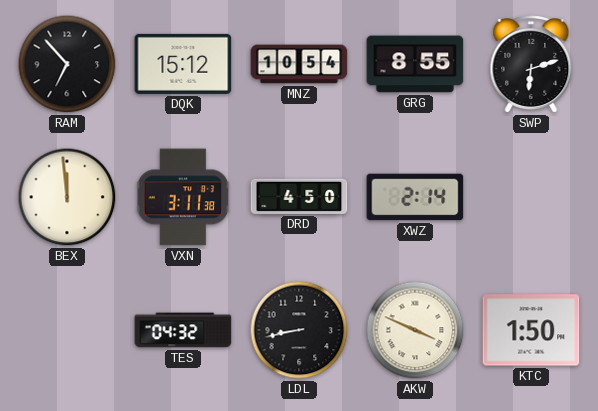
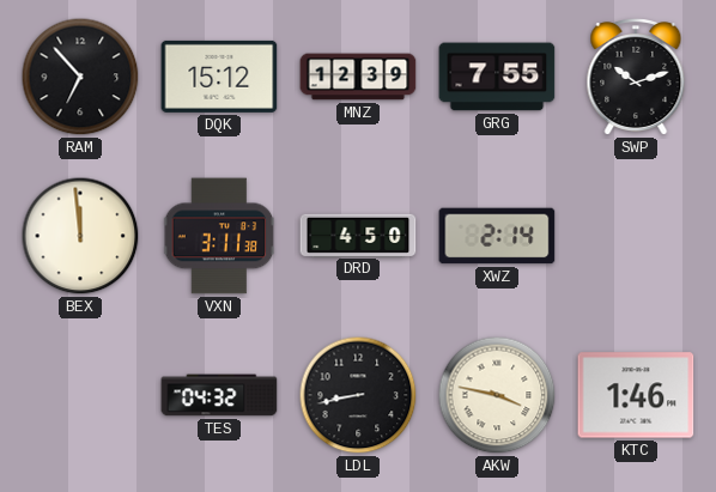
MNZ: 10:54 -> 12:39
GRG: 8:55 -> 7:55
SWP: 6:12 -> 10:12
AKW: 3:49 -> 3:47
KTC: 1:50 -> 1:46
